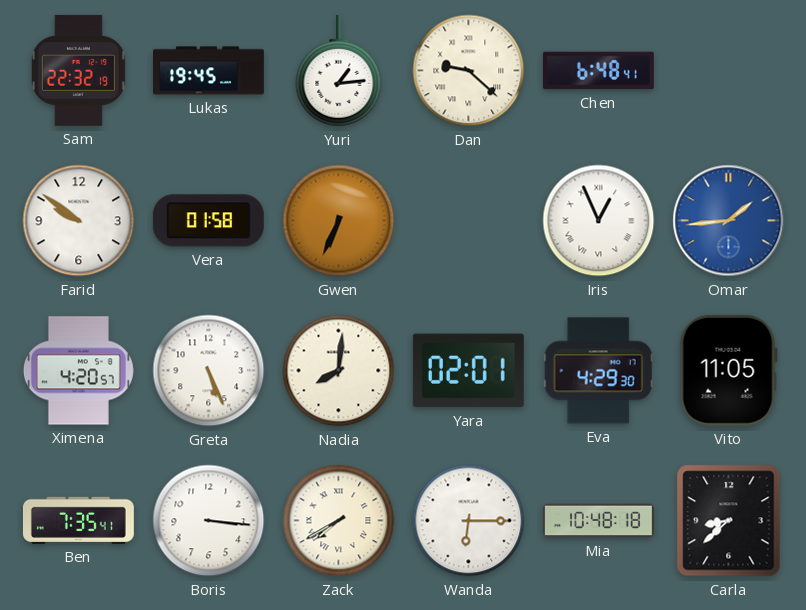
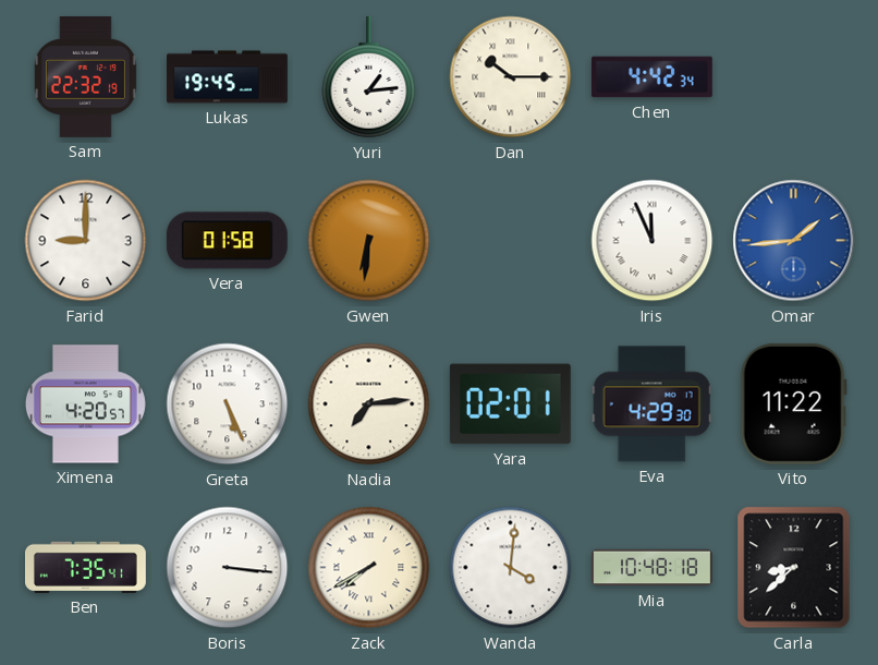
Dan: 9:22 -> 10:15
Chen: 6:48 -> 4:42
Farid: 9:51 -> 9:00
Gwen: 6:34 -> 6:31
Iris: 12:56 -> 11:56
Nadia: 8:01 -> 7:14
Vito: 11:05 -> 11:22
Wanda: 6:15 -> 4:01
